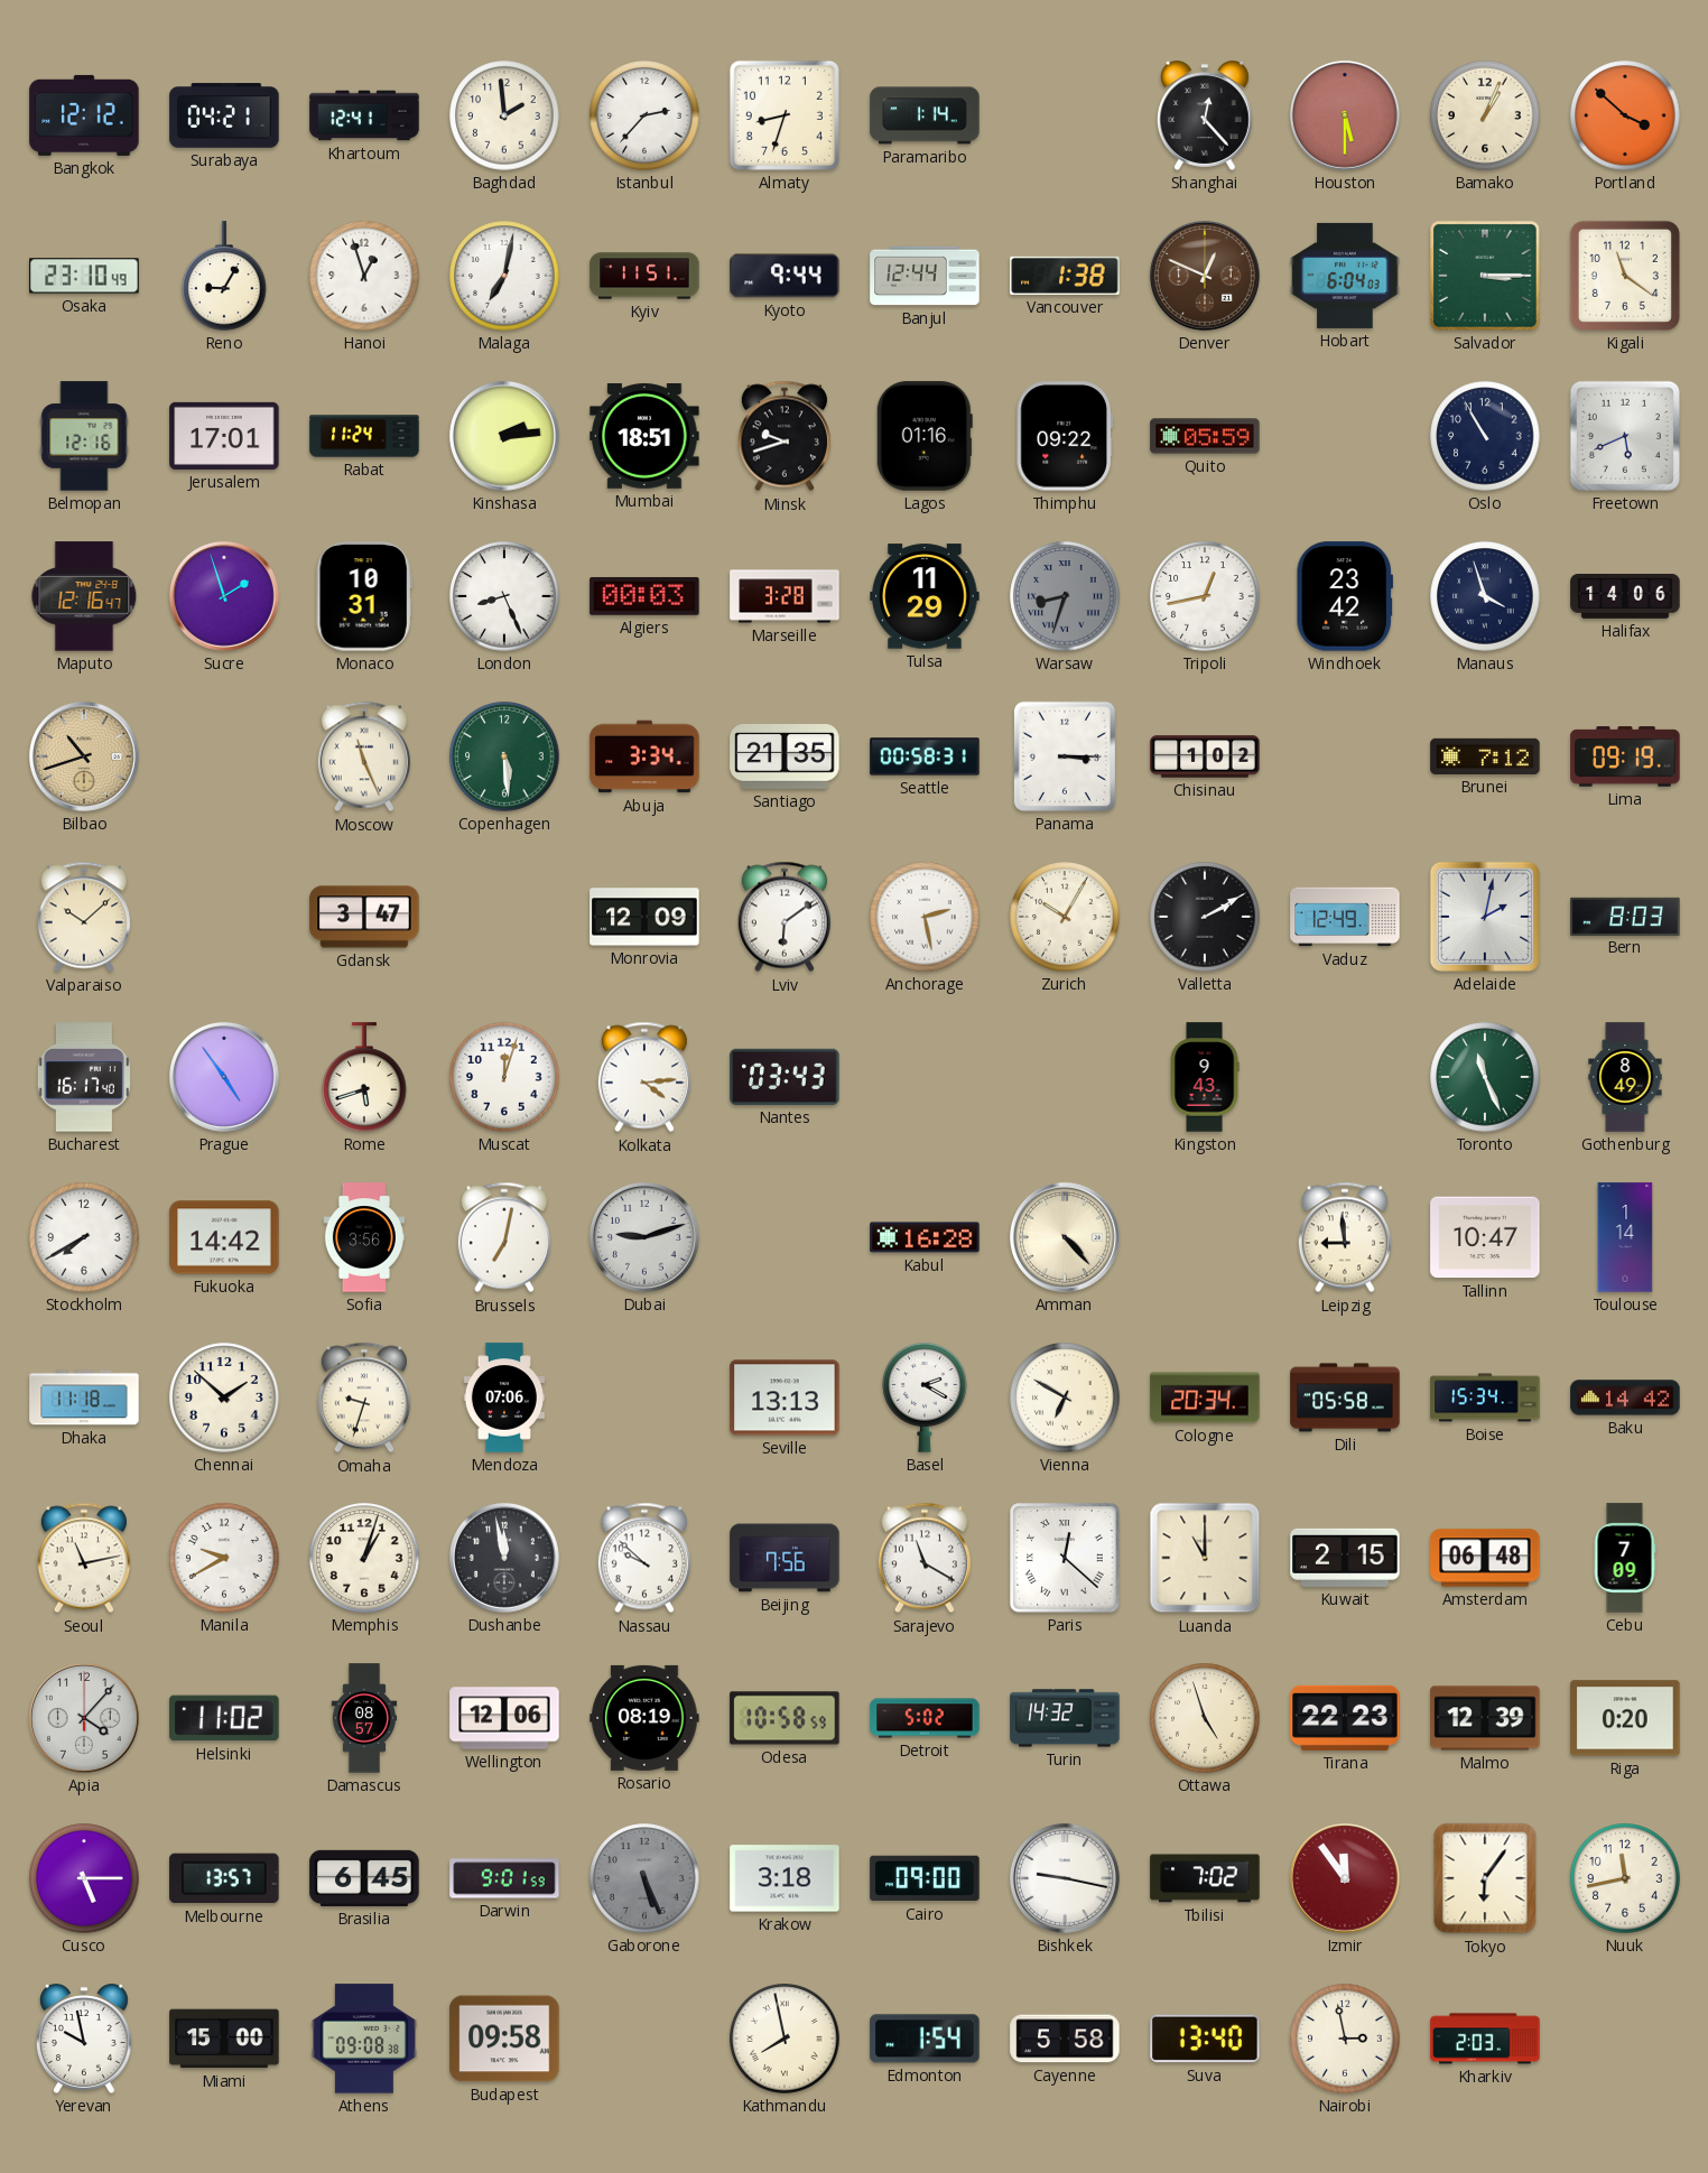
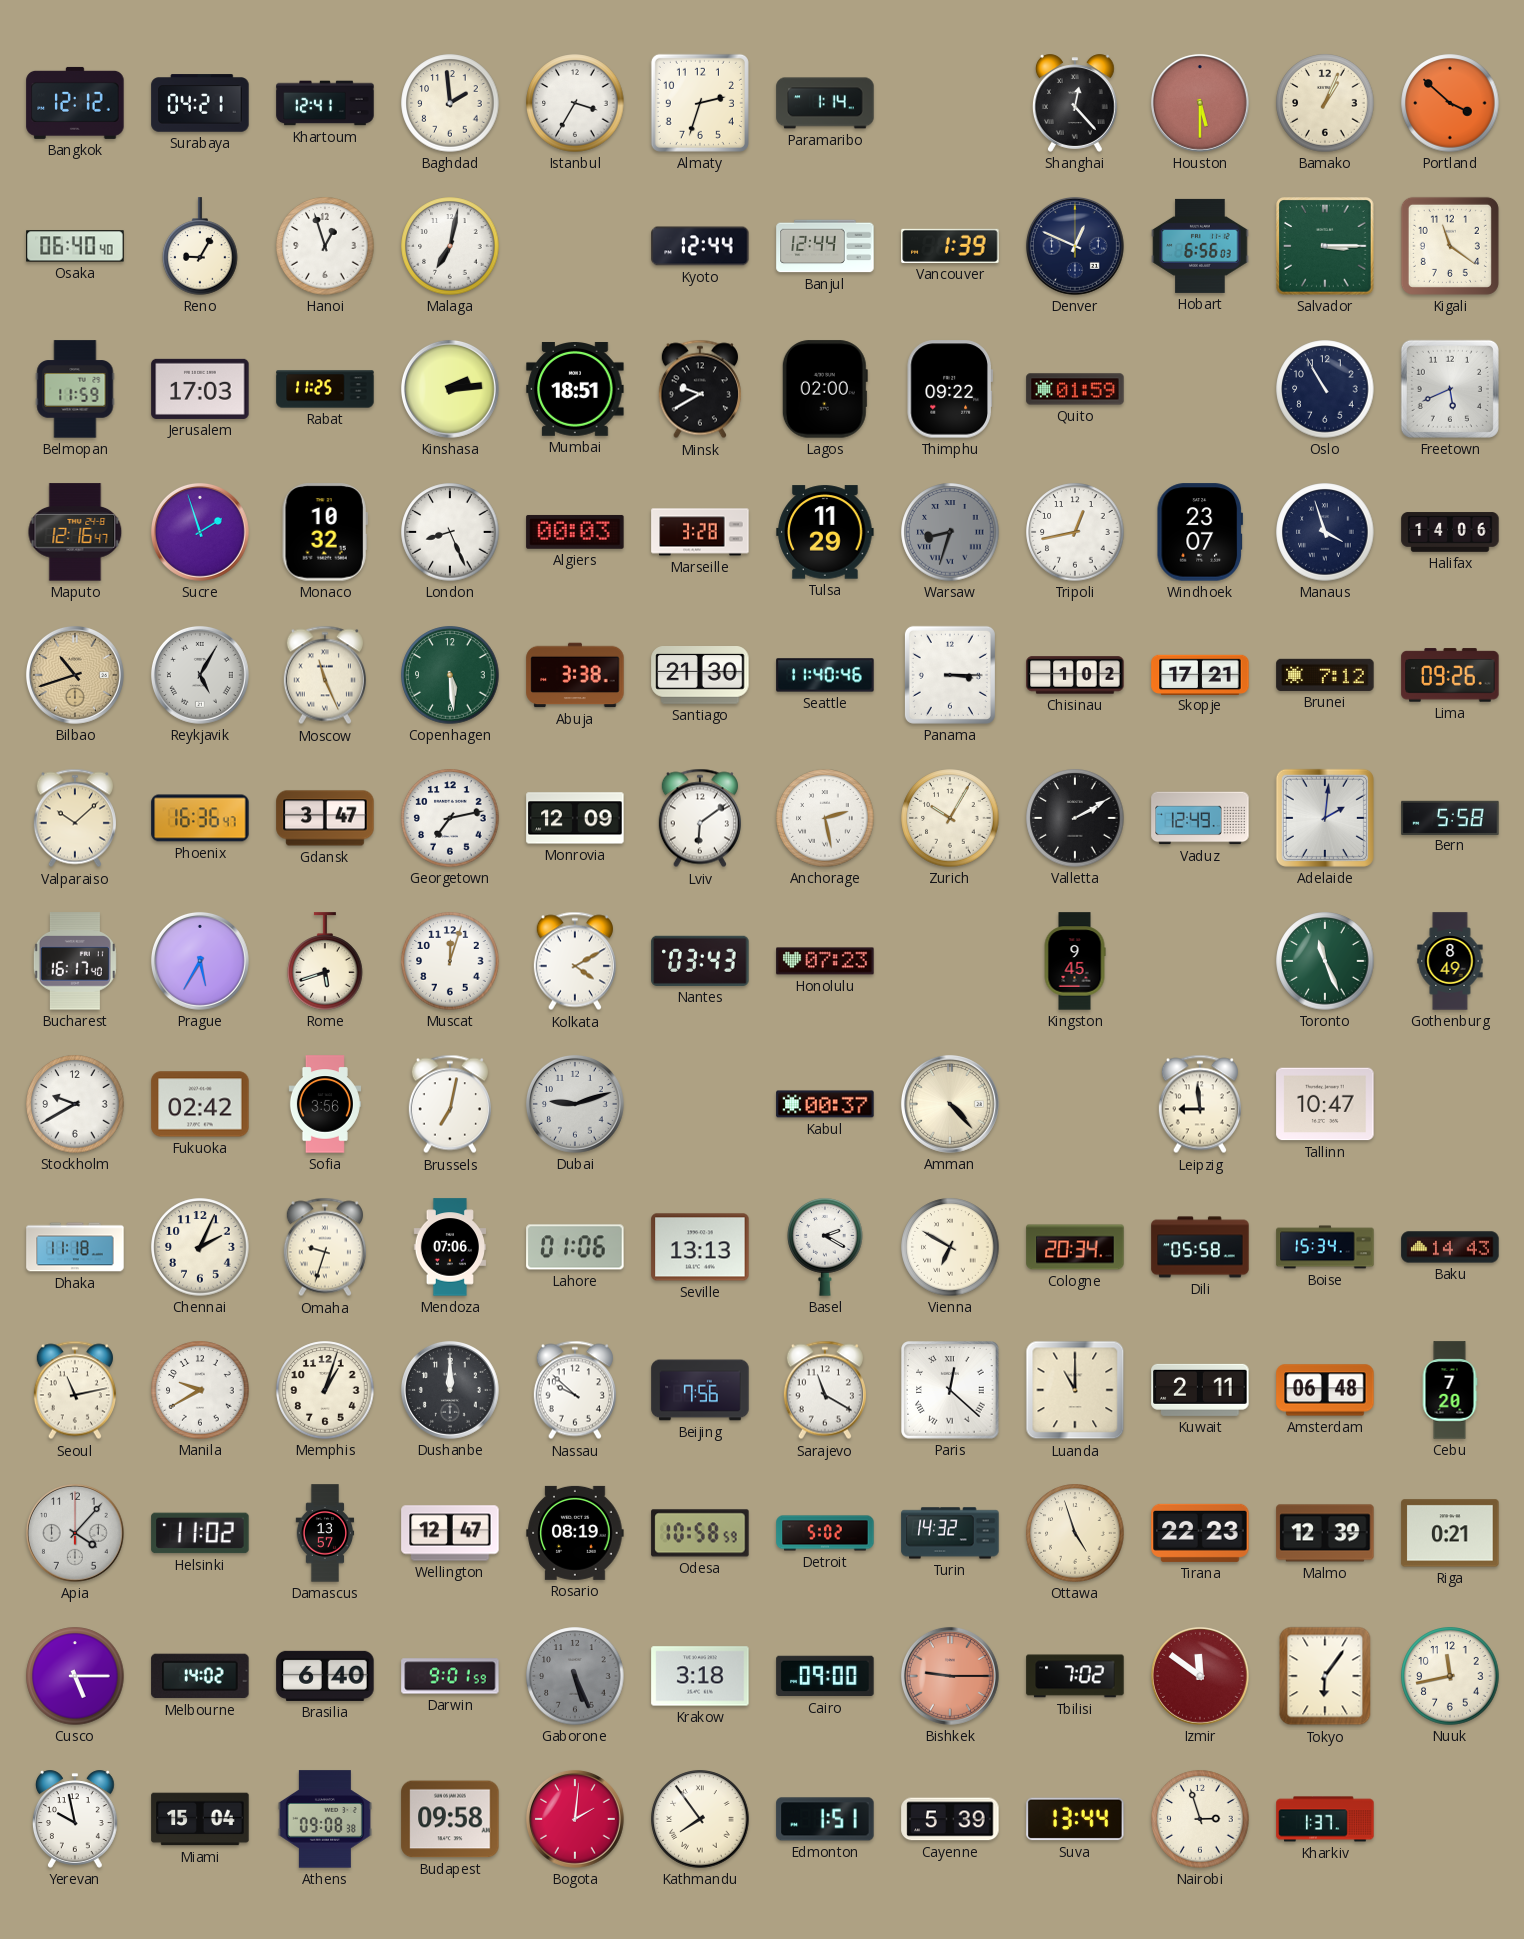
Istanbul: 2:37 -> 3:35
Almaty: 8:33 -> 2:33
Osaka: 23:10 -> 06:40
Kyiv: 11:51 -> none
Kyoto: 9:44 -> 12:44
Vancouver: 1:38 -> 1:39
Denver dial: brown -> navy
Hobart: 6:04 -> 6:56
Belmopan: 12:16 -> 11:59
Jerusalem: 17:01 -> 17:03
Rabat: 11:24 -> 11:25
Minsk: 9:42 -> 9:40
Lagos: 01:16 -> 02:00
Quito: 05:59 -> 01:59
Monaco: 10:31 -> 10:32
Windhoek: 23:42 -> 23:07
Reykjavik: none -> 5:05
Abuja: 3:34 -> 3:38
Santiago: 21:35 -> 21:30
Seattle: 00:58 -> 11:40
Skopje: none -> 17:21
Lima: 09:19 -> 09:26
Phoenix: none -> 16:36
Georgetown: none -> 7:13
Adelaide: 2:02 -> 2:01
Bern: 8:03 -> 5:58
Prague: 4:54 -> 5:35
Kolkata: 4:14 -> 4:10
Honolulu: none -> 07:23
Kingston: 9:43 -> 9:45
Stockholm: 7:40 -> 9:40
Fukuoka: 14:42 -> 02:42
Kabul: 16:28 -> 00:37
Toulouse: 1:14 -> none
Chennai: 1:52 -> 2:04
Lahore: none -> 01:06
Baku: 14:42 -> 14:43
Dushanbe: 11:58 -> 12:00
Kuwait: 2:15 -> 2:11
Cebu: 7:09 -> 7:20
Damascus: 08:57 -> 13:57
Wellington: 12:06 -> 12:47
Riga: 0:20 -> 0:21
Melbourne: 13:57 -> 14:02
Brasilia: 6:45 -> 6:40
Bishkek: 9:17 -> 9:15
Bishkek dial: white -> salmon
Izmir: 11:54 -> 11:51
Miami: 15:00 -> 15:04
Bogota: none -> 2:01
Kathmandu: 7:58 -> 7:54
Edmonton: 1:54 -> 1:51
Cayenne: 5:58 -> 5:39
Suva: 13:40 -> 13:44
Nairobi: 2:58 -> 2:57
Kharkiv: 2:03 -> 1:37
